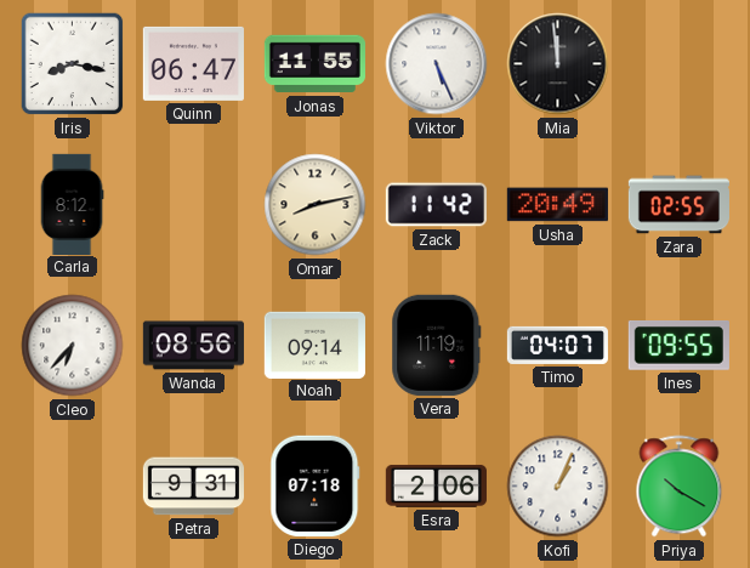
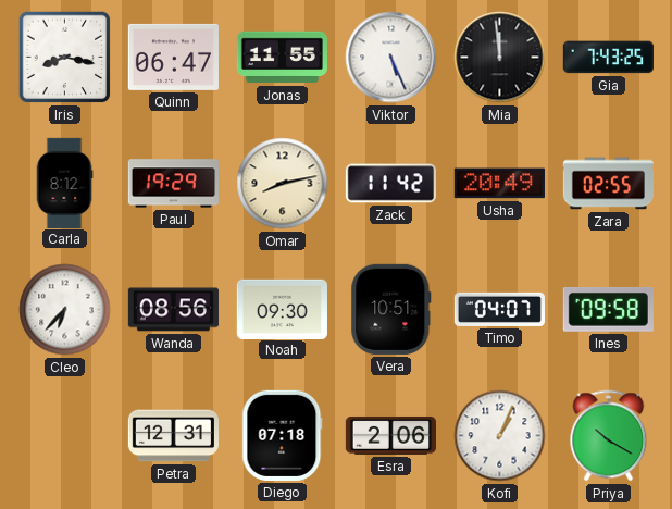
Gia: none -> 7:43
Paul: none -> 19:29
Noah: 09:14 -> 09:30
Vera: 11:19 -> 10:51
Ines: 09:55 -> 09:58
Petra: 9:31 -> 12:31
